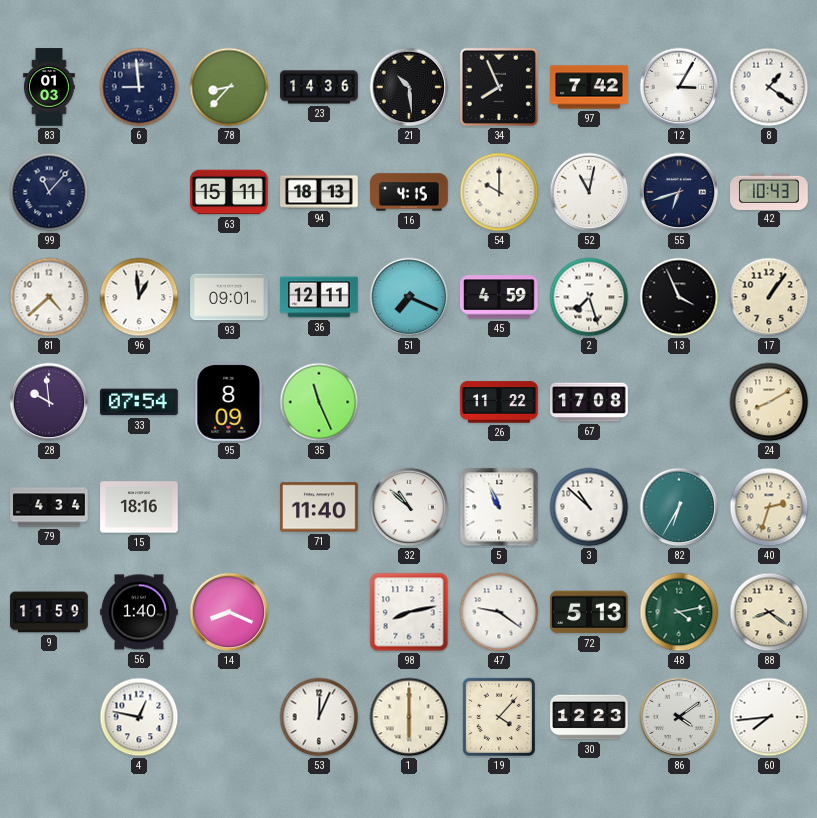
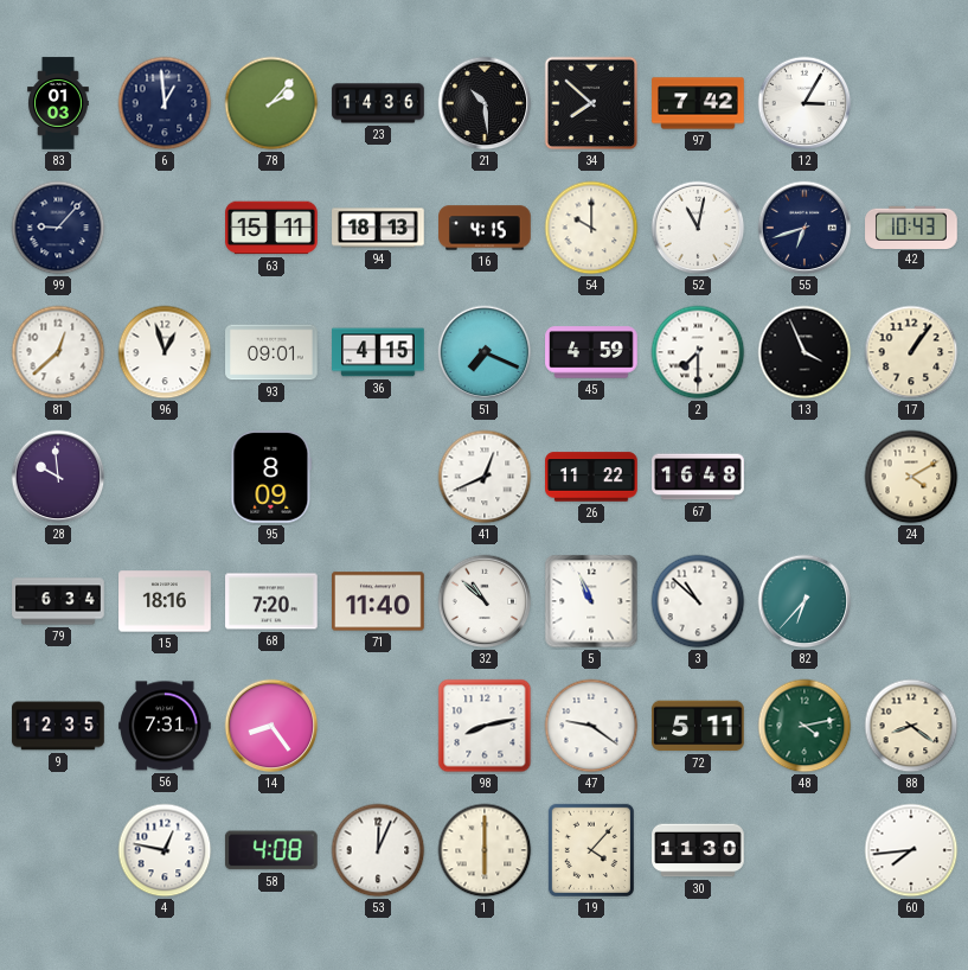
6: 8:59 -> 12:59
78: 8:37 -> 2:07
34: 7:56 -> 7:52
8: 1:21 -> none
99: 11:07 -> 9:07
81: 4:38 -> 12:38
96: 12:59 -> 12:57
36: 12:11 -> 4:15
2: 7:27 -> 7:30
33: 07:54 -> none
35: 11:26 -> none
41: none -> 12:41
67: 17:08 -> 16:48
24: 8:10 -> 4:10
79: 4:34 -> 6:34
68: none -> 7:20
82: 6:35 -> 6:37
40: 2:33 -> none
9: 11:59 -> 12:35
56: 1:40 -> 7:31
14: 8:19 -> 8:24
72: 5:13 -> 5:11
58: none -> 4:08
30: 12:23 -> 11:30
86: 4:09 -> none
